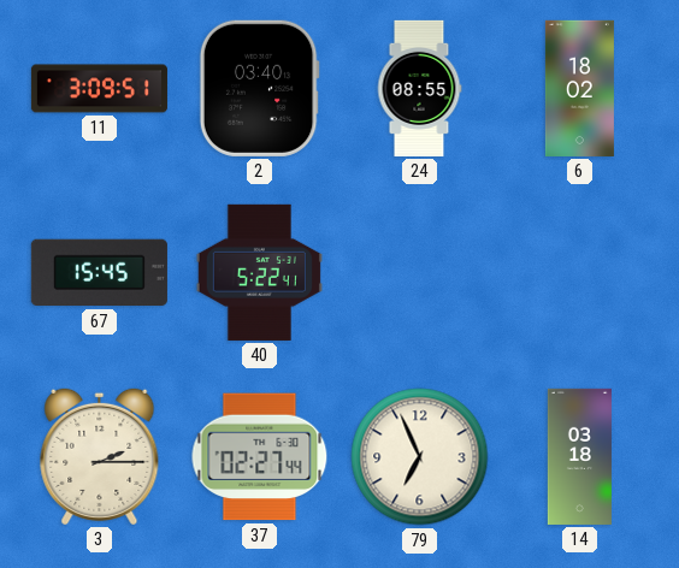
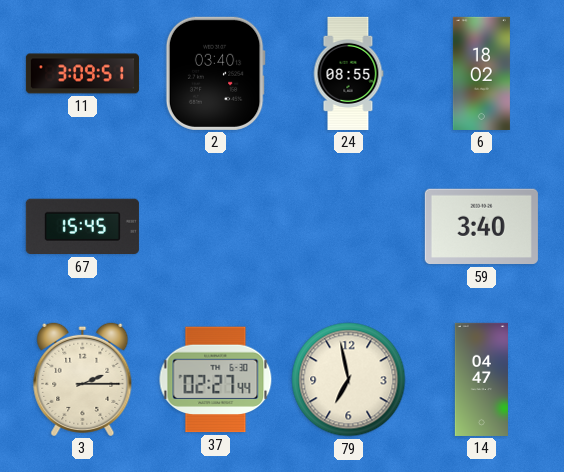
40: 5:22 -> none
59: none -> 3:40
79: 6:56 -> 6:58
14: 03:18 -> 04:47
